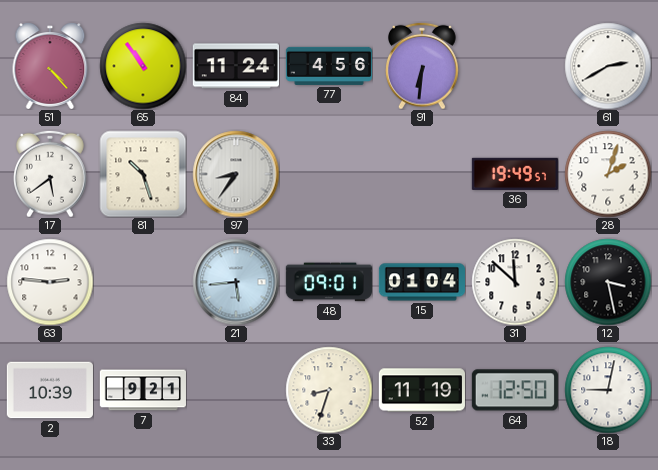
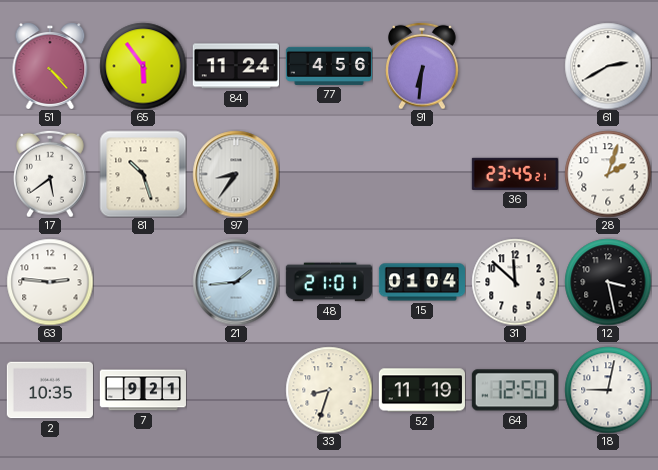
65: 10:54 -> 5:54
36: 19:49 -> 23:45
21: 5:44 -> 1:44
48: 09:01 -> 21:01
2: 10:39 -> 10:35
